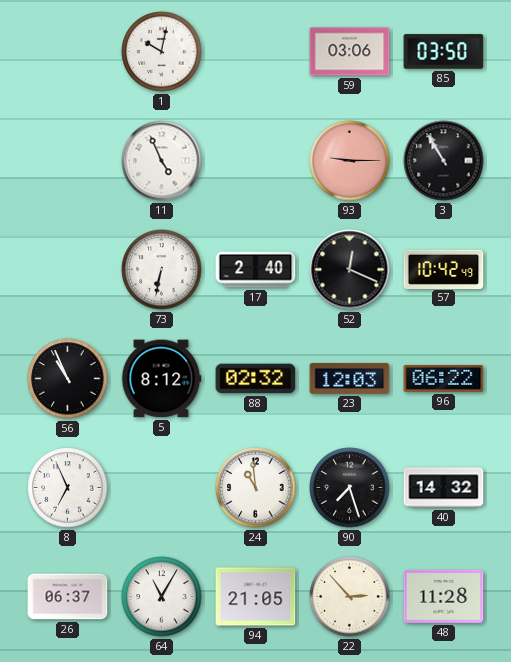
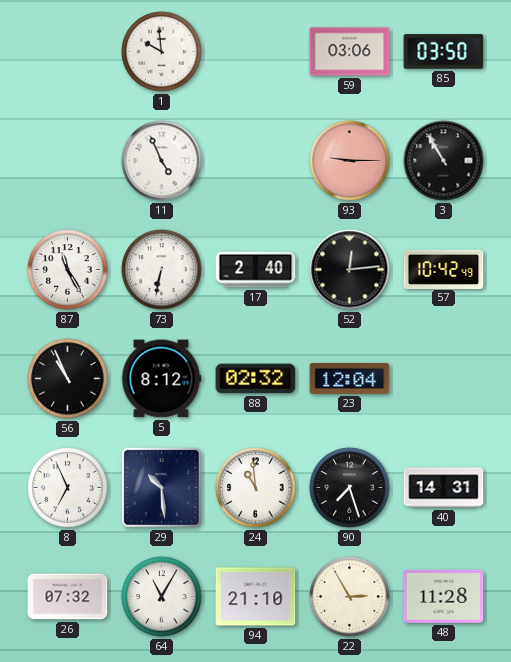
1: 10:02 -> 9:59
87: none -> 11:25
52: 12:19 -> 12:14
23: 12:03 -> 12:04
96: 06:22 -> none
29: none -> 10:29
40: 14:32 -> 14:31
26: 06:37 -> 07:32
94: 21:05 -> 21:10
22: 2:53 -> 2:55
